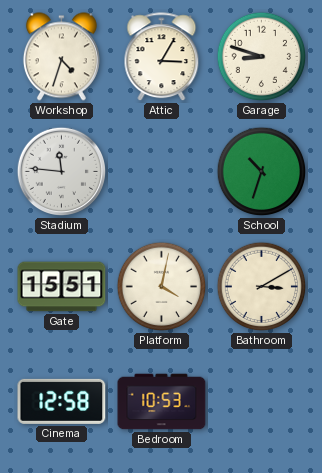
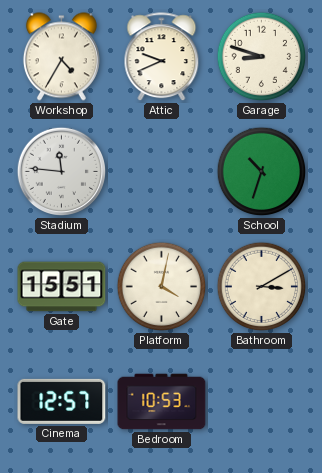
Workshop: 4:33 -> 4:35
Attic: 3:05 -> 9:41
Cinema: 12:58 -> 12:57
